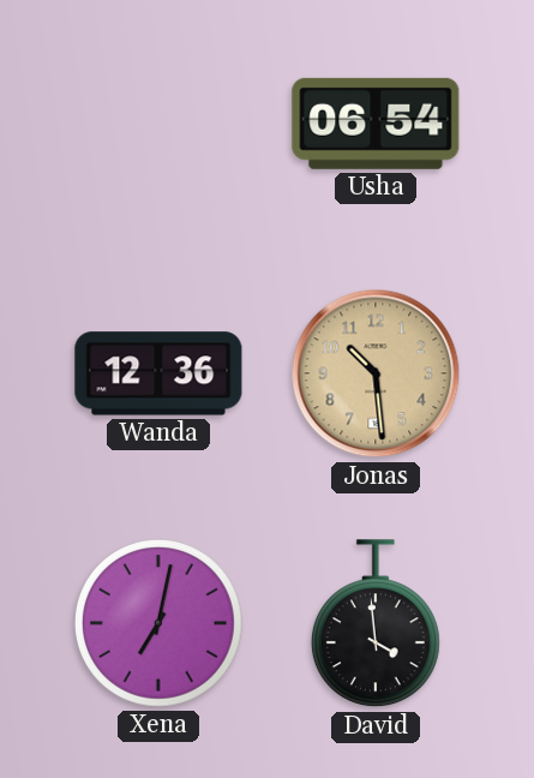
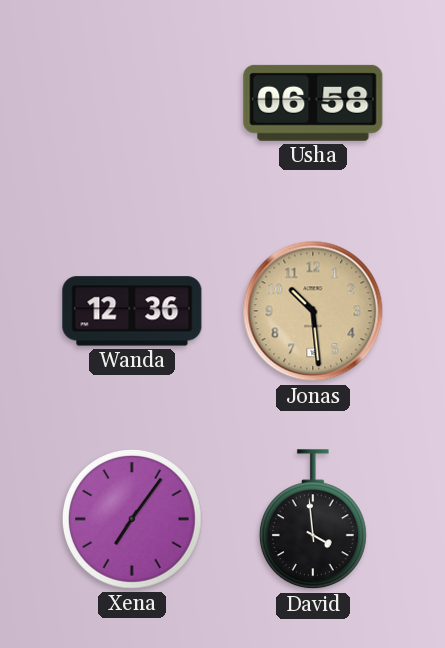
Usha: 06:54 -> 06:58
Xena: 7:02 -> 7:06
